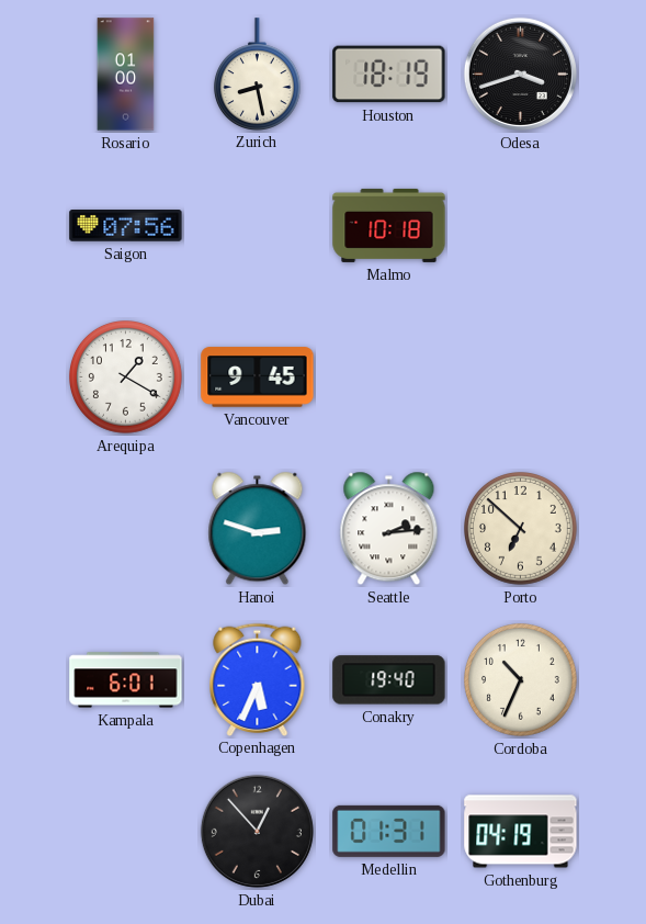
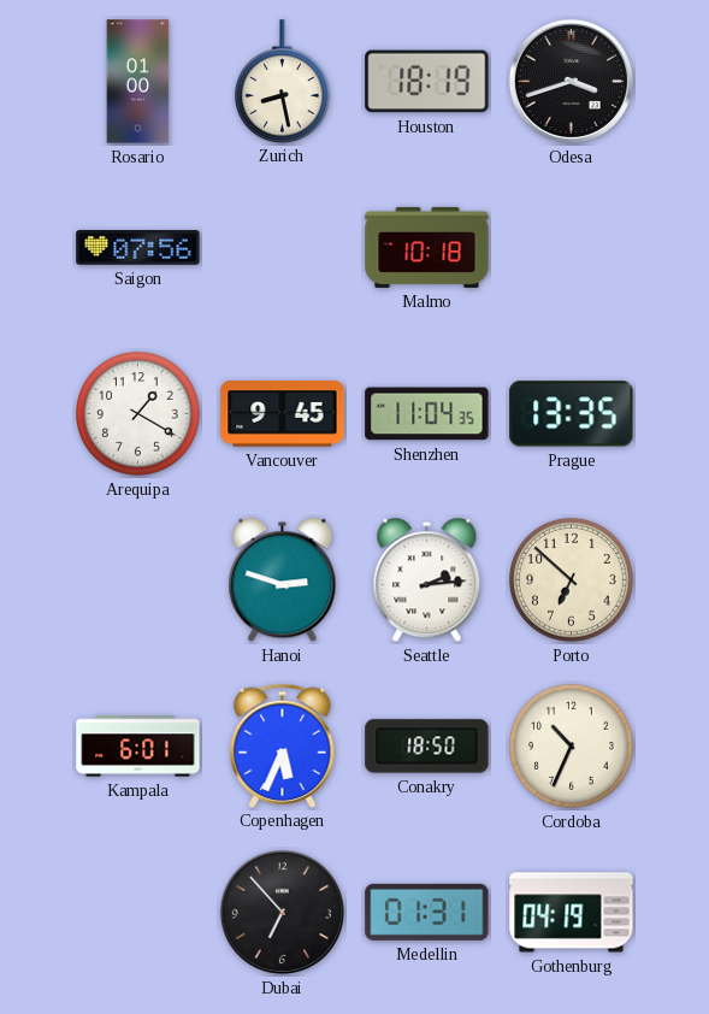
Shenzhen: none -> 11:04
Prague: none -> 13:35
Conakry: 19:40 -> 18:50
Dubai: 12:53 -> 6:53
